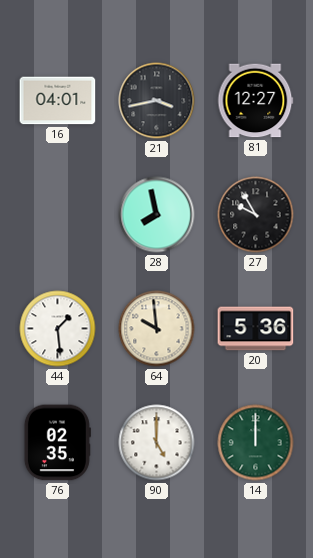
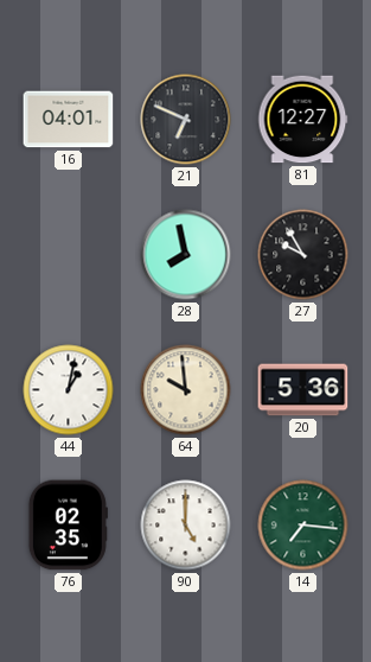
21: 3:43 -> 6:49
44: 1:29 -> 1:02
14: 12:00 -> 7:16
